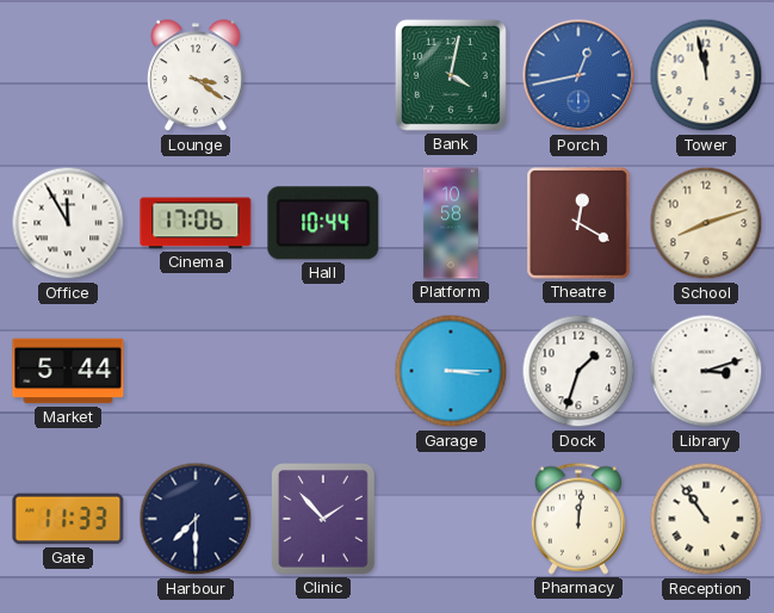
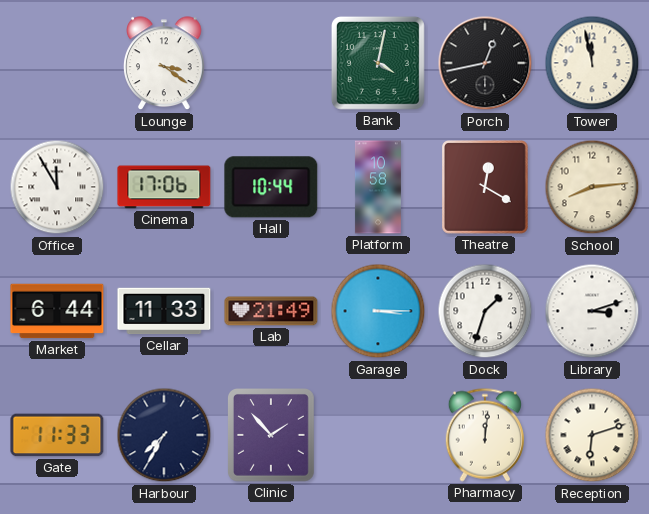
Porch dial: blue -> black
School: 8:12 -> 8:14
Market: 5:44 -> 6:44
Cellar: none -> 11:33
Lab: none -> 21:49
Harbour: 7:30 -> 7:35
Reception: 10:54 -> 6:12
